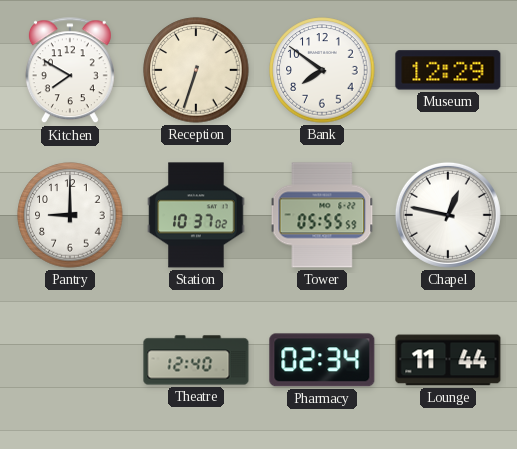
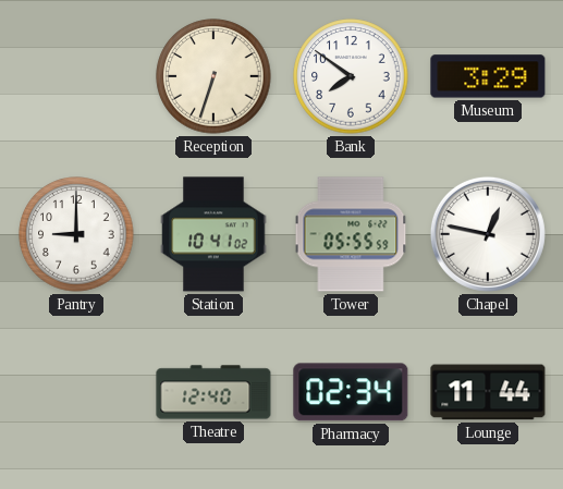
Kitchen: 7:50 -> none
Museum: 12:29 -> 3:29
Station: 10:37 -> 10:41
